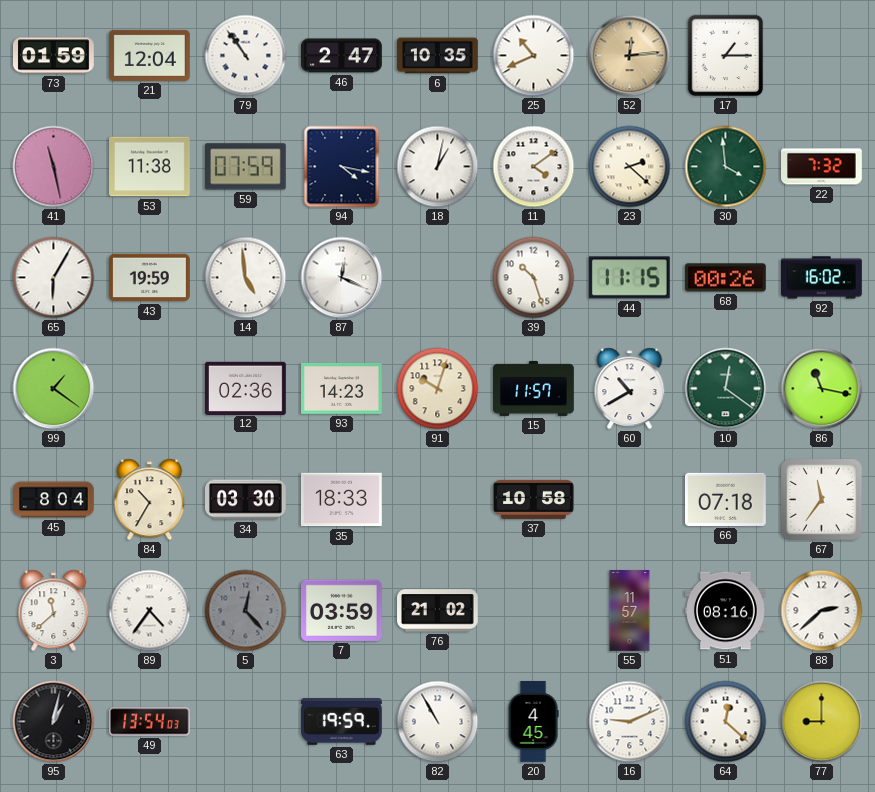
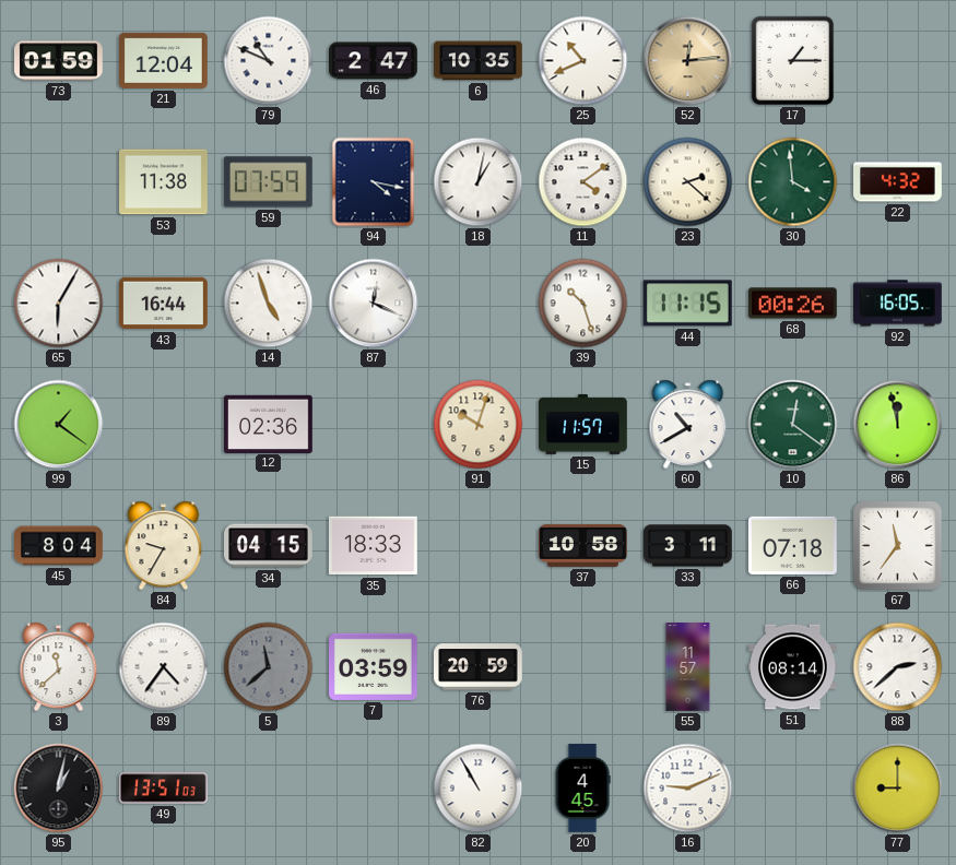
79: 10:54 -> 10:49
41: 11:28 -> none
22: 7:32 -> 4:32
43: 19:59 -> 16:44
14: 4:59 -> 4:57
92: 16:02 -> 16:05
93: 14:23 -> none
86: 11:17 -> 11:58
84: 10:35 -> 9:35
34: 03:30 -> 04:15
33: none -> 3:11
5: 12:23 -> 11:38
76: 21:02 -> 20:59
51: 08:16 -> 08:14
49: 13:54 -> 13:51
63: 19:59 -> none
64: 12:22 -> none
